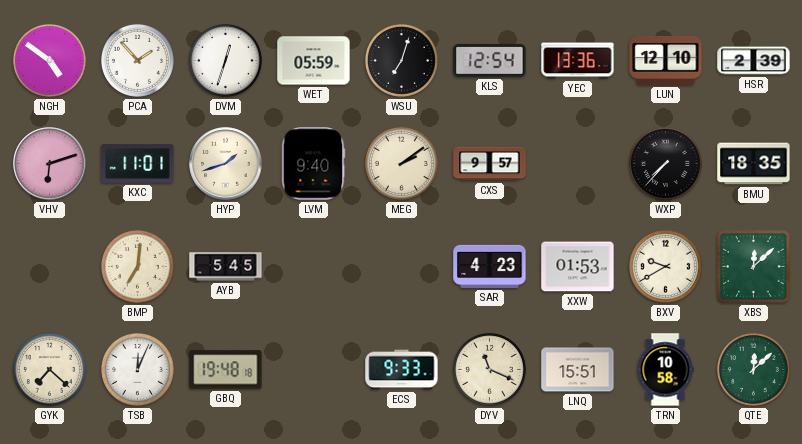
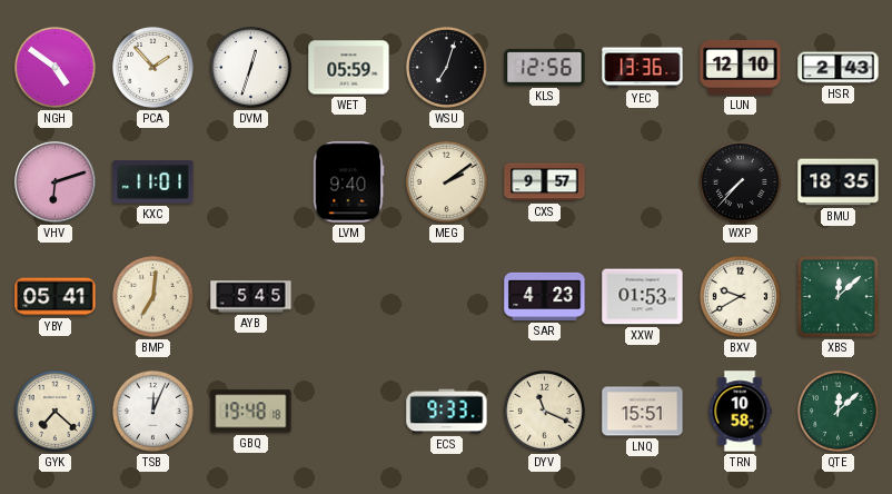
KLS: 12:54 -> 12:56
HSR: 2:39 -> 2:43
HYP: 1:42 -> none
YBY: none -> 05:41
